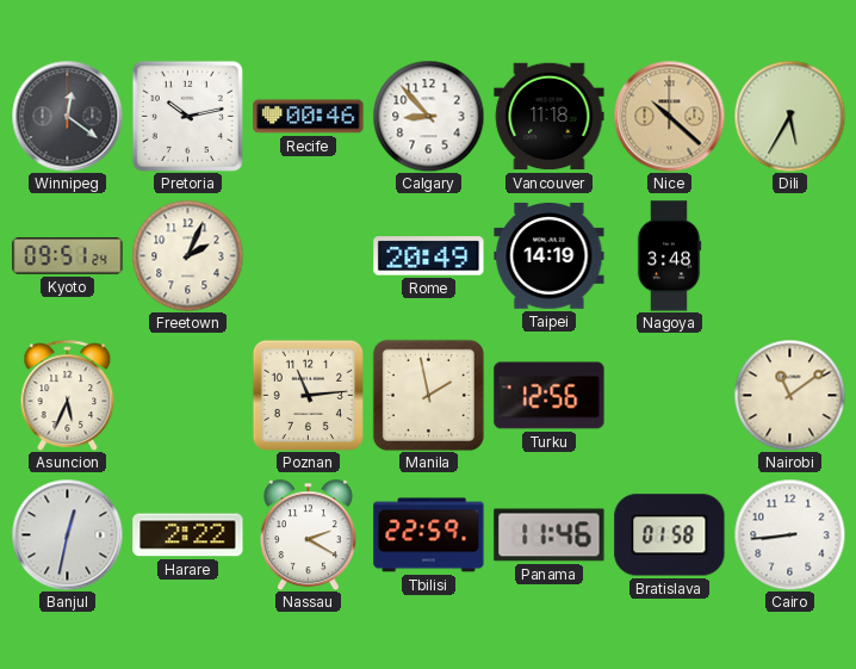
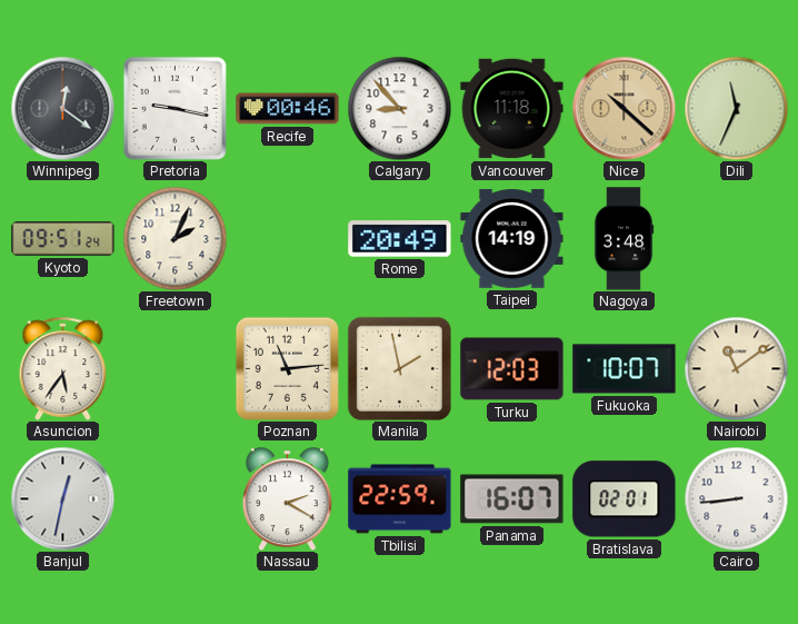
Pretoria: 10:13 -> 9:17
Dili: 5:35 -> 11:34
Asuncion: 5:34 -> 5:36
Turku: 12:56 -> 12:03
Fukuoka: none -> 10:07
Harare: 2:22 -> none
Panama: 11:46 -> 16:07
Bratislava: 01:58 -> 02:01
